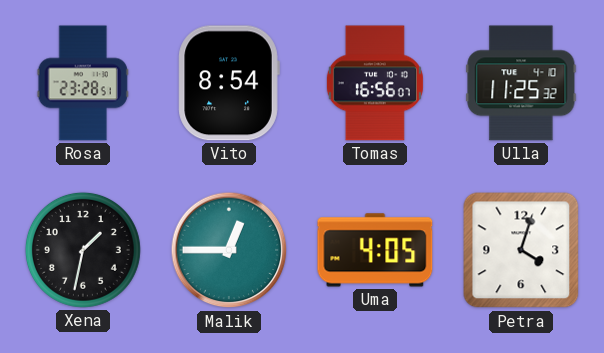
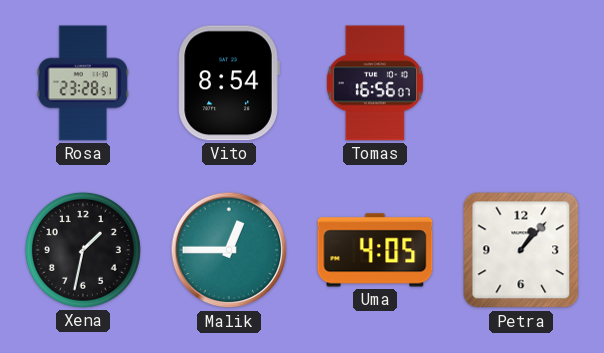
Ulla: 11:25 -> none
Petra: 4:03 -> 1:07
